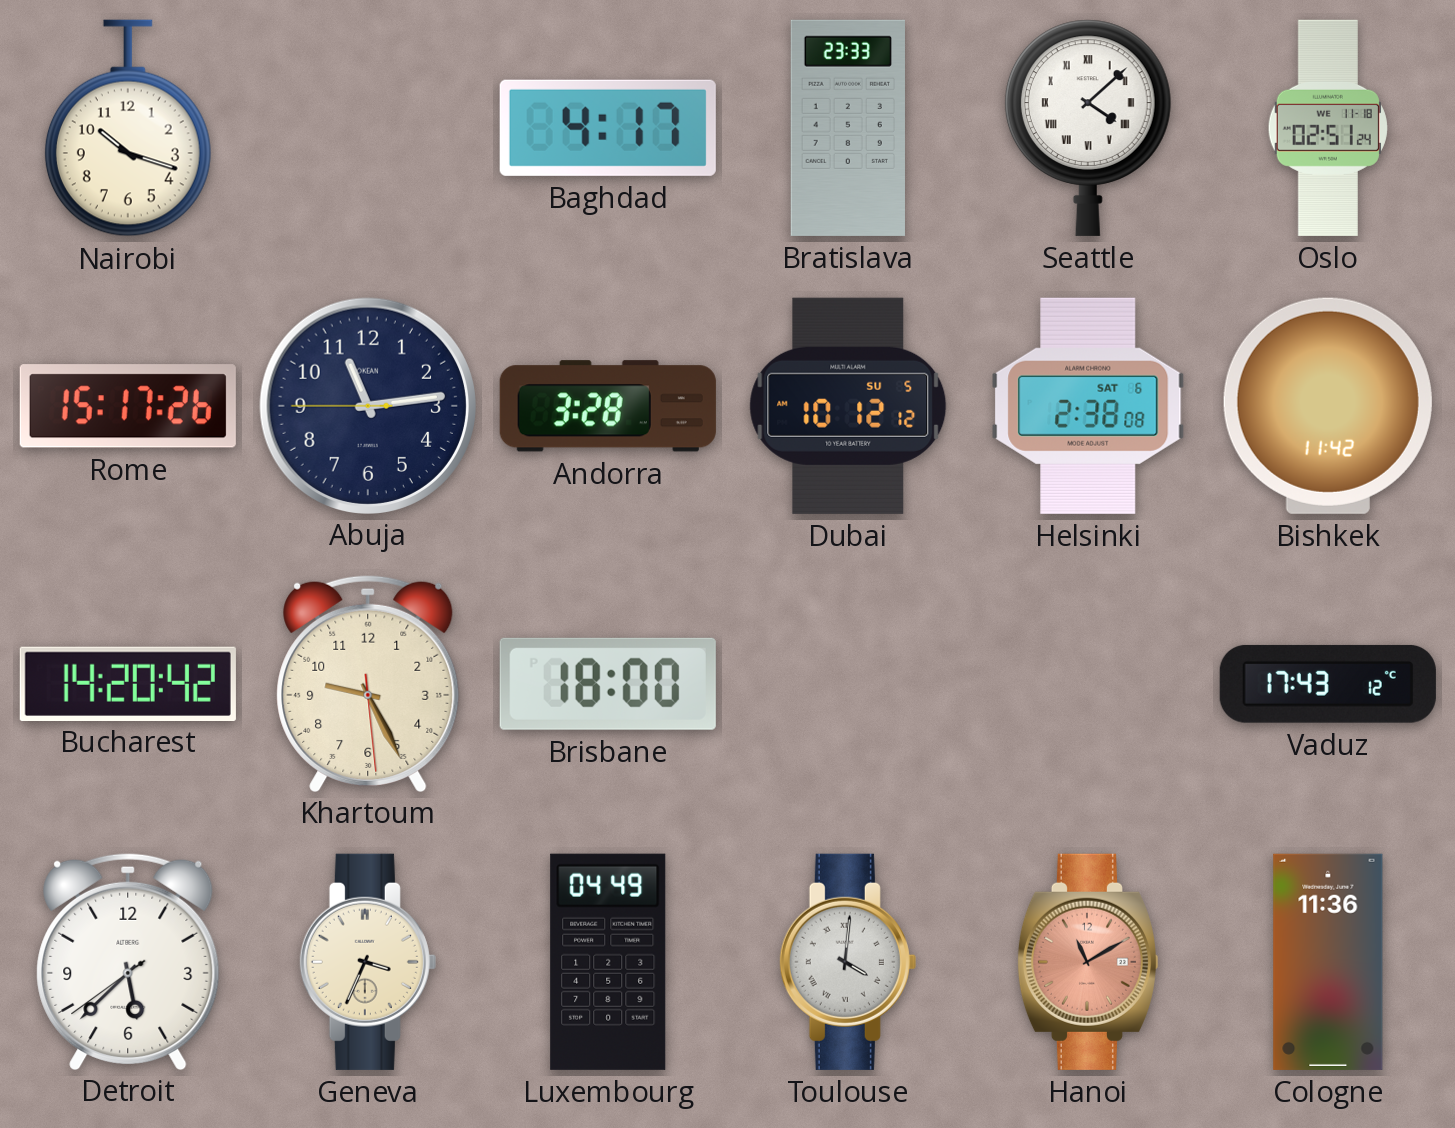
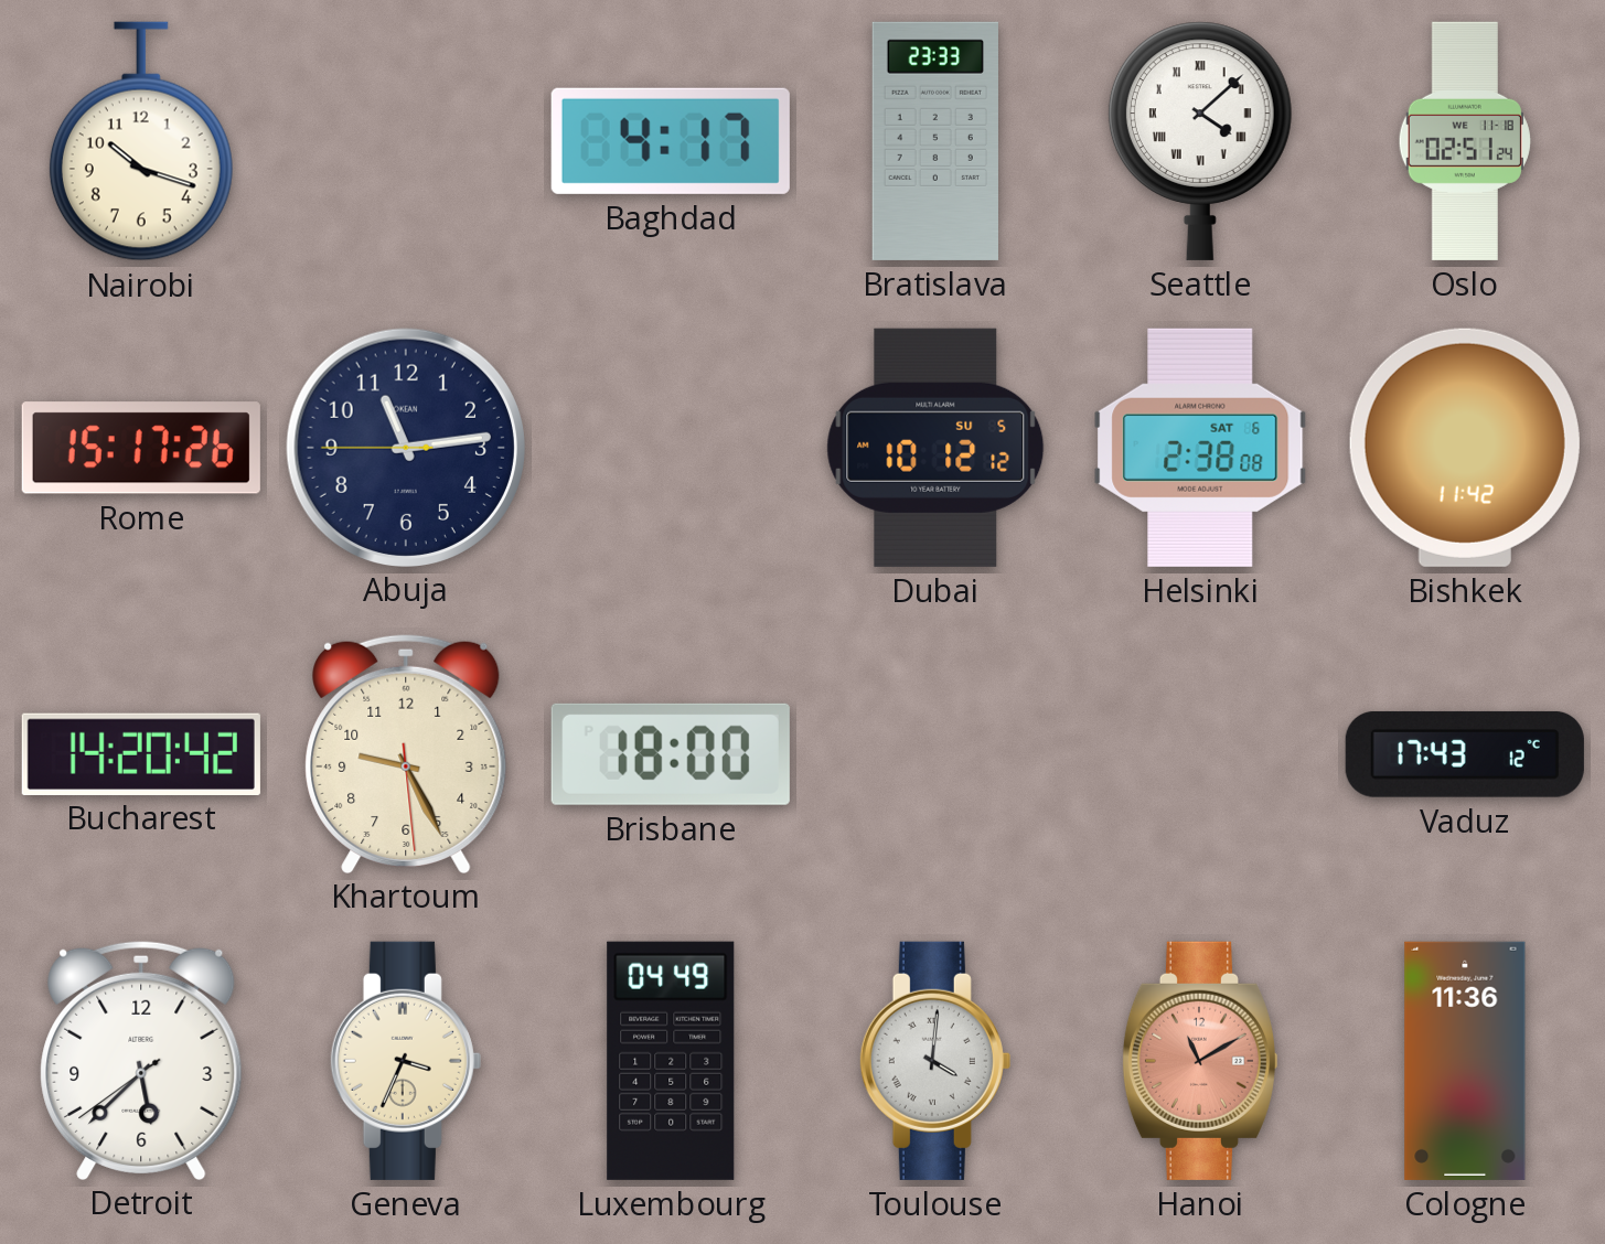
Andorra: 3:28 -> none
